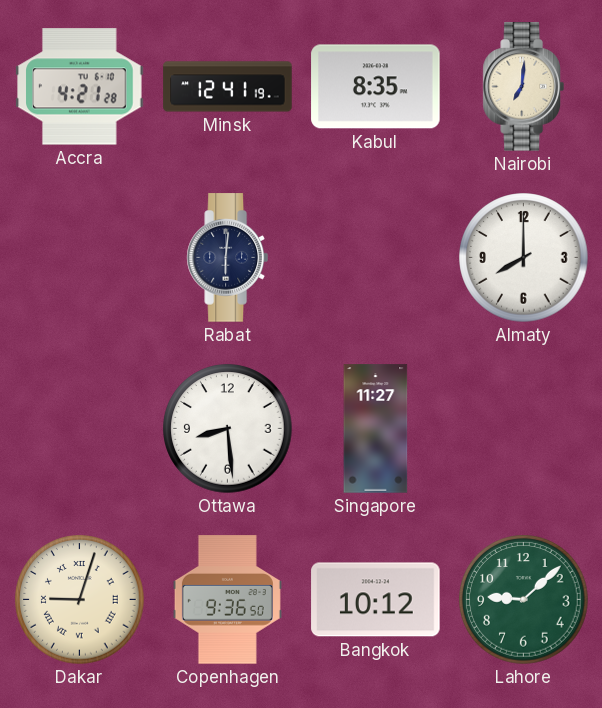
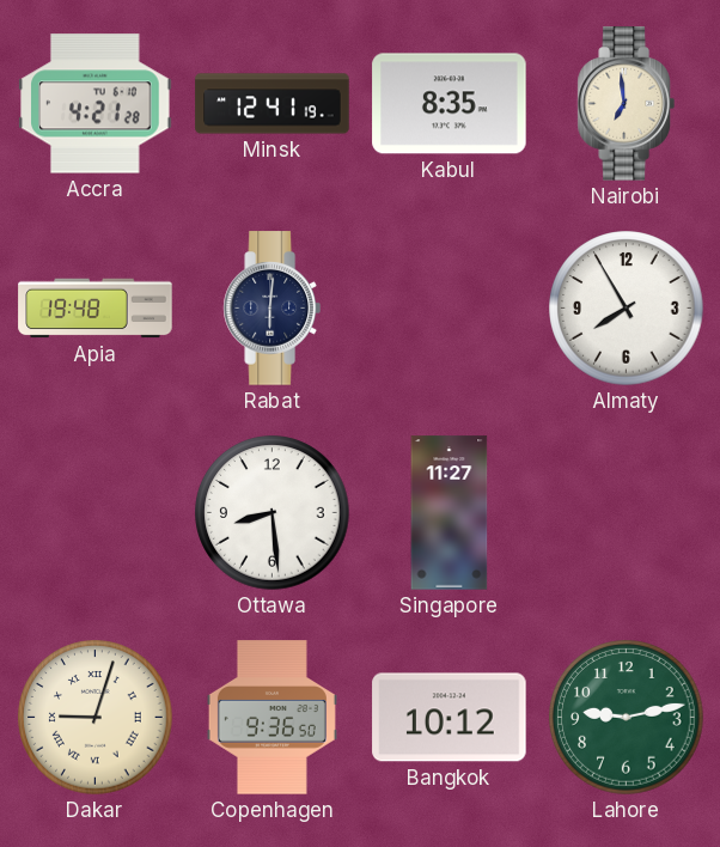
Nairobi: 7:01 -> 6:59
Apia: none -> 19:48
Almaty: 8:00 -> 7:55
Lahore: 9:08 -> 9:13
